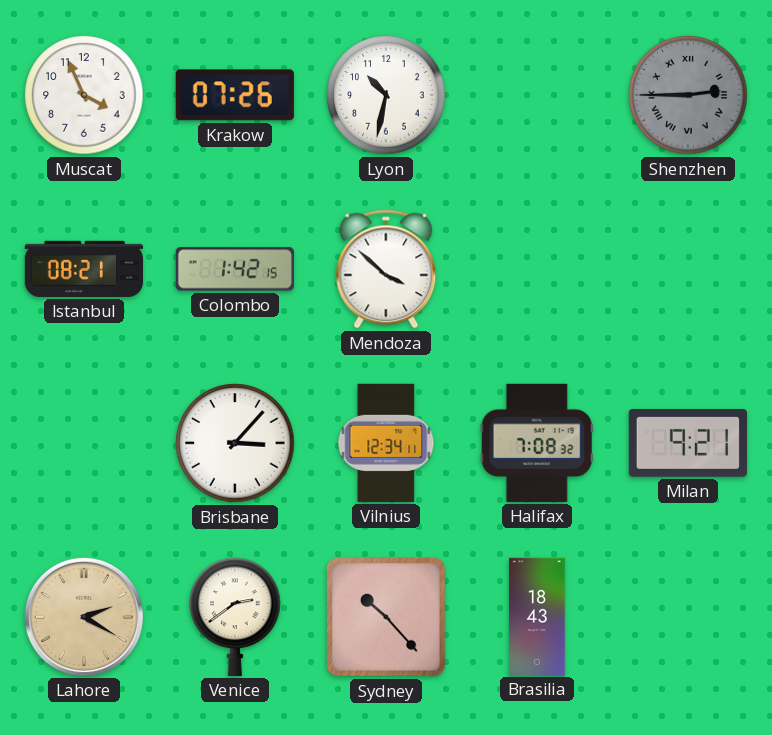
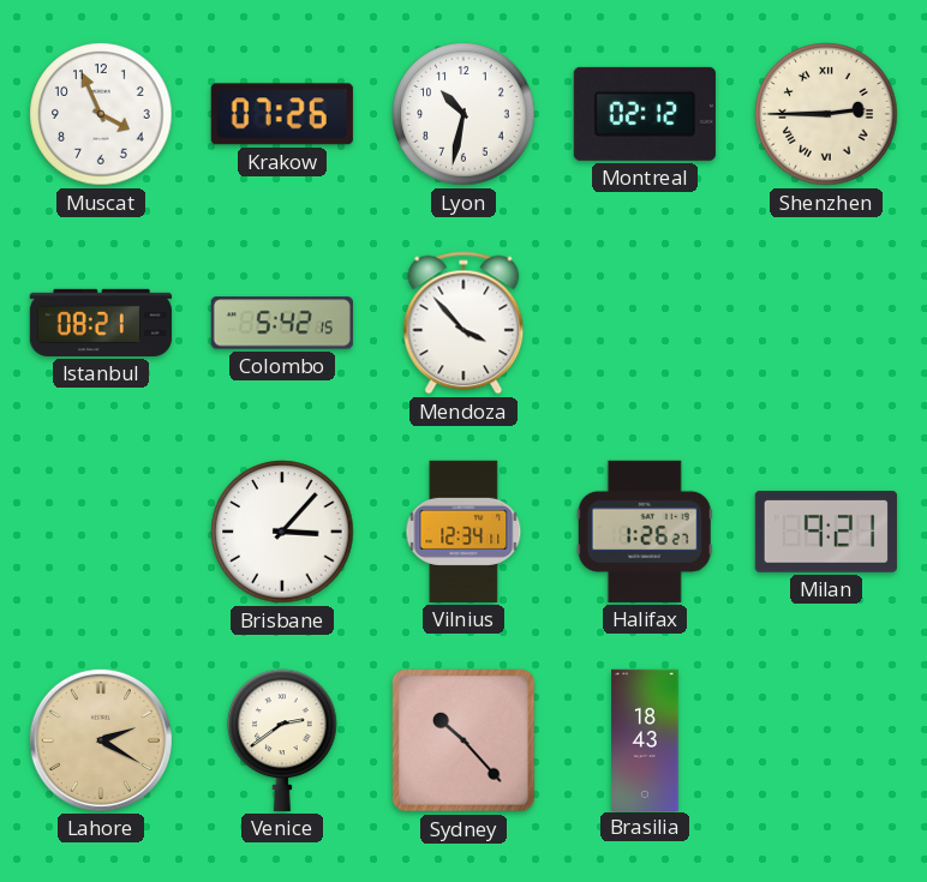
Montreal: none -> 02:12
Shenzhen dial: grey -> cream
Colombo: 1:42 -> 5:42
Mendoza: 3:52 -> 3:53
Halifax: 7:08 -> 1:26
